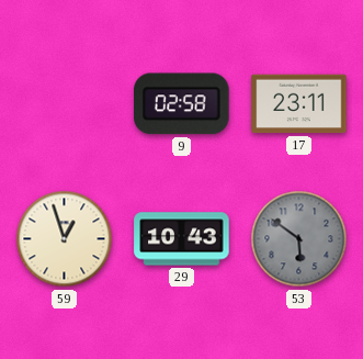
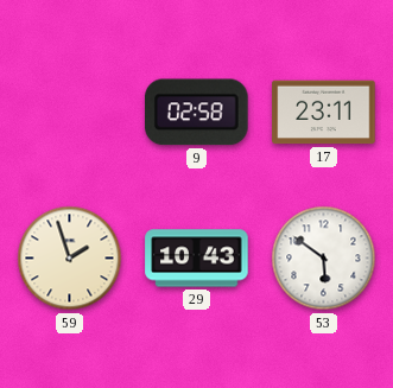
59: 12:57 -> 1:57
53 dial: grey -> white
